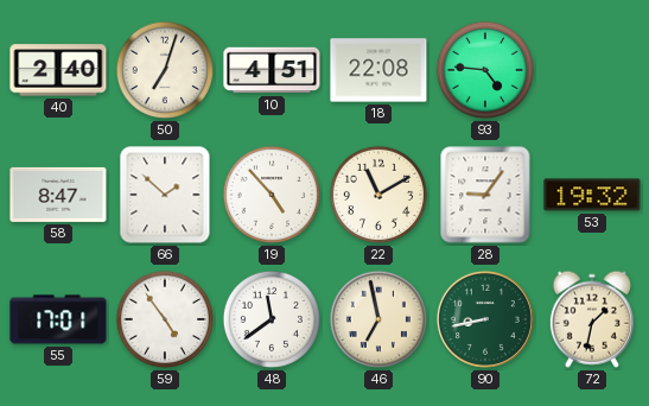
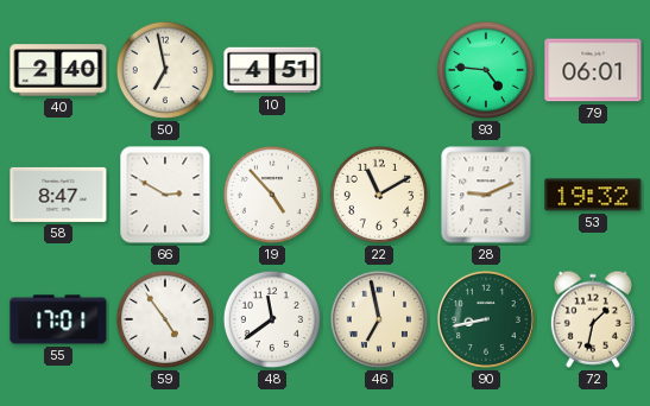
50: 7:03 -> 6:58
18: 22:08 -> none
79: none -> 06:01
66: 1:52 -> 2:50
28: 9:06 -> 9:11
